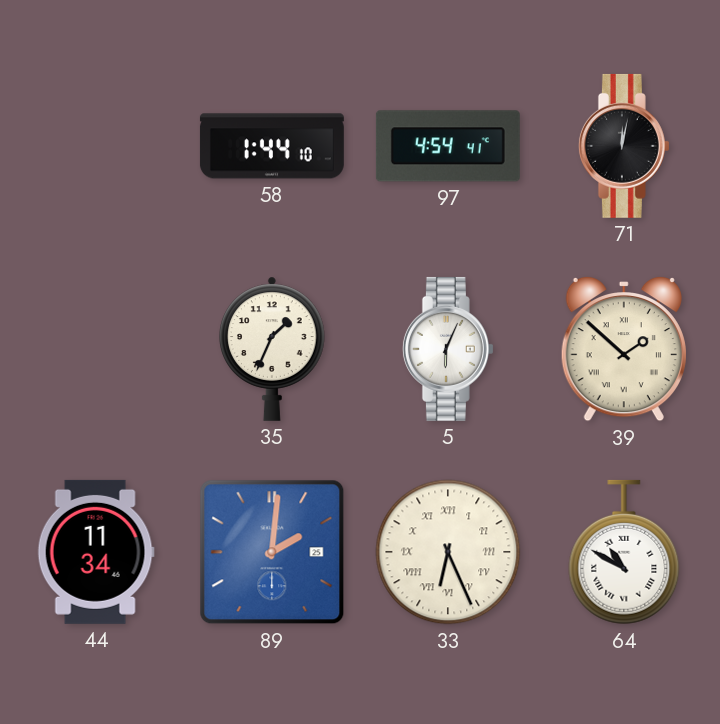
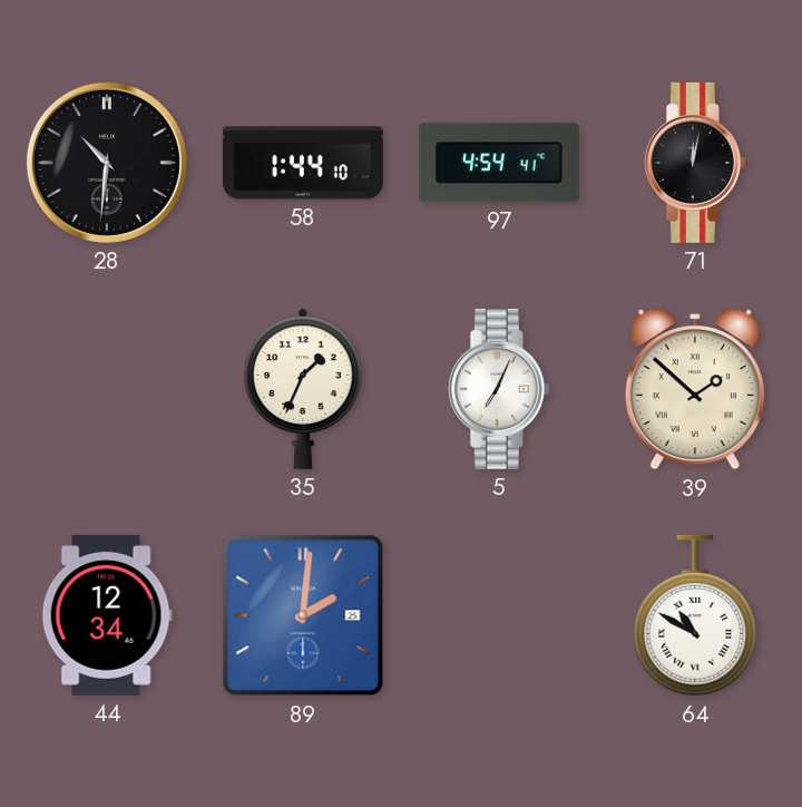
28: none -> 10:31
5: 6:04 -> 7:04
44: 11:34 -> 12:34
33: 6:26 -> none
